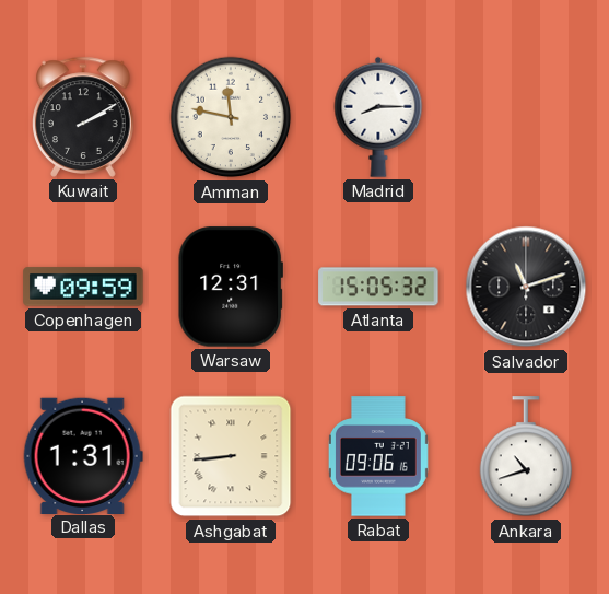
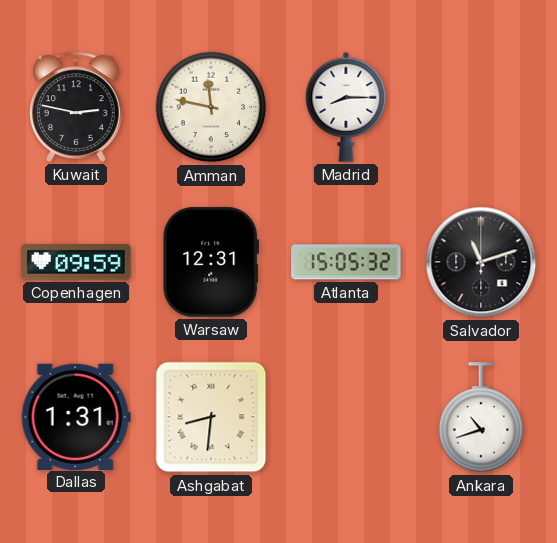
Kuwait: 2:10 -> 2:47
Ashgabat: 8:44 -> 8:31
Rabat: 09:06 -> none
